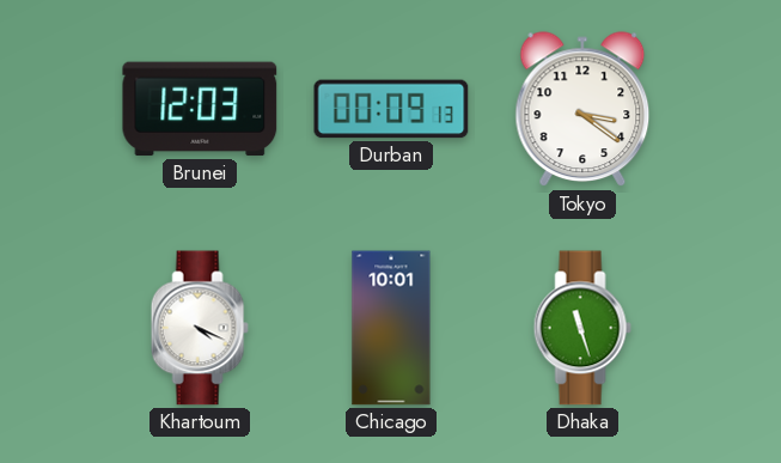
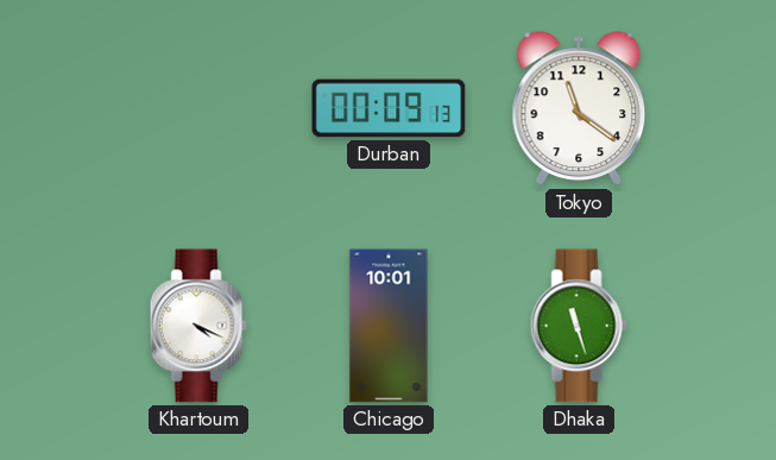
Brunei: 12:03 -> none
Tokyo: 3:21 -> 11:21
